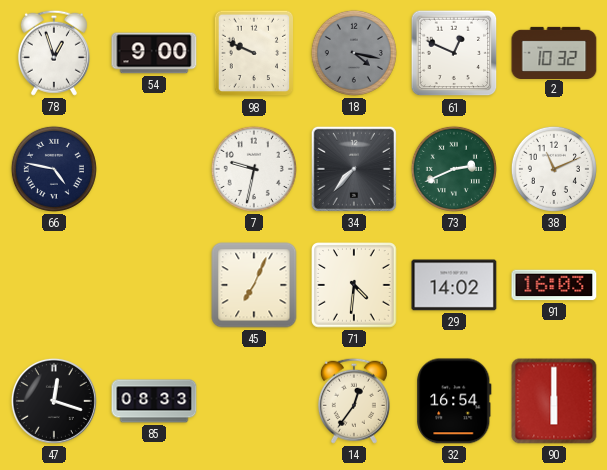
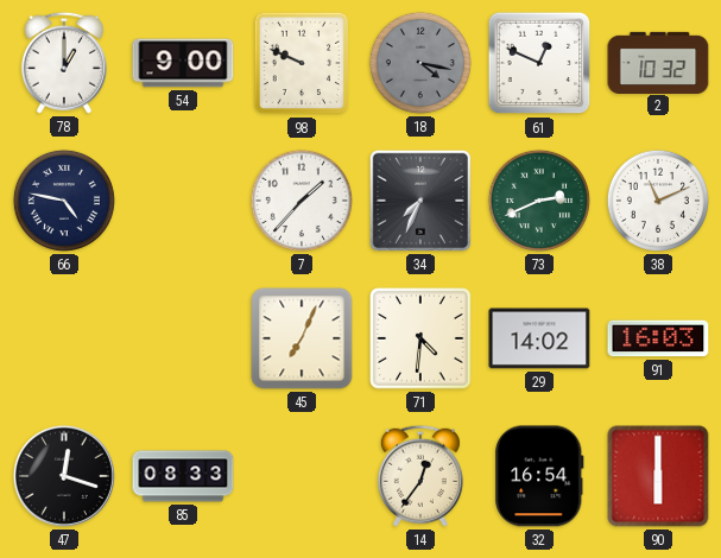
78: 12:57 -> 1:00
7: 9:32 -> 1:37
34: 7:37 -> 7:34
